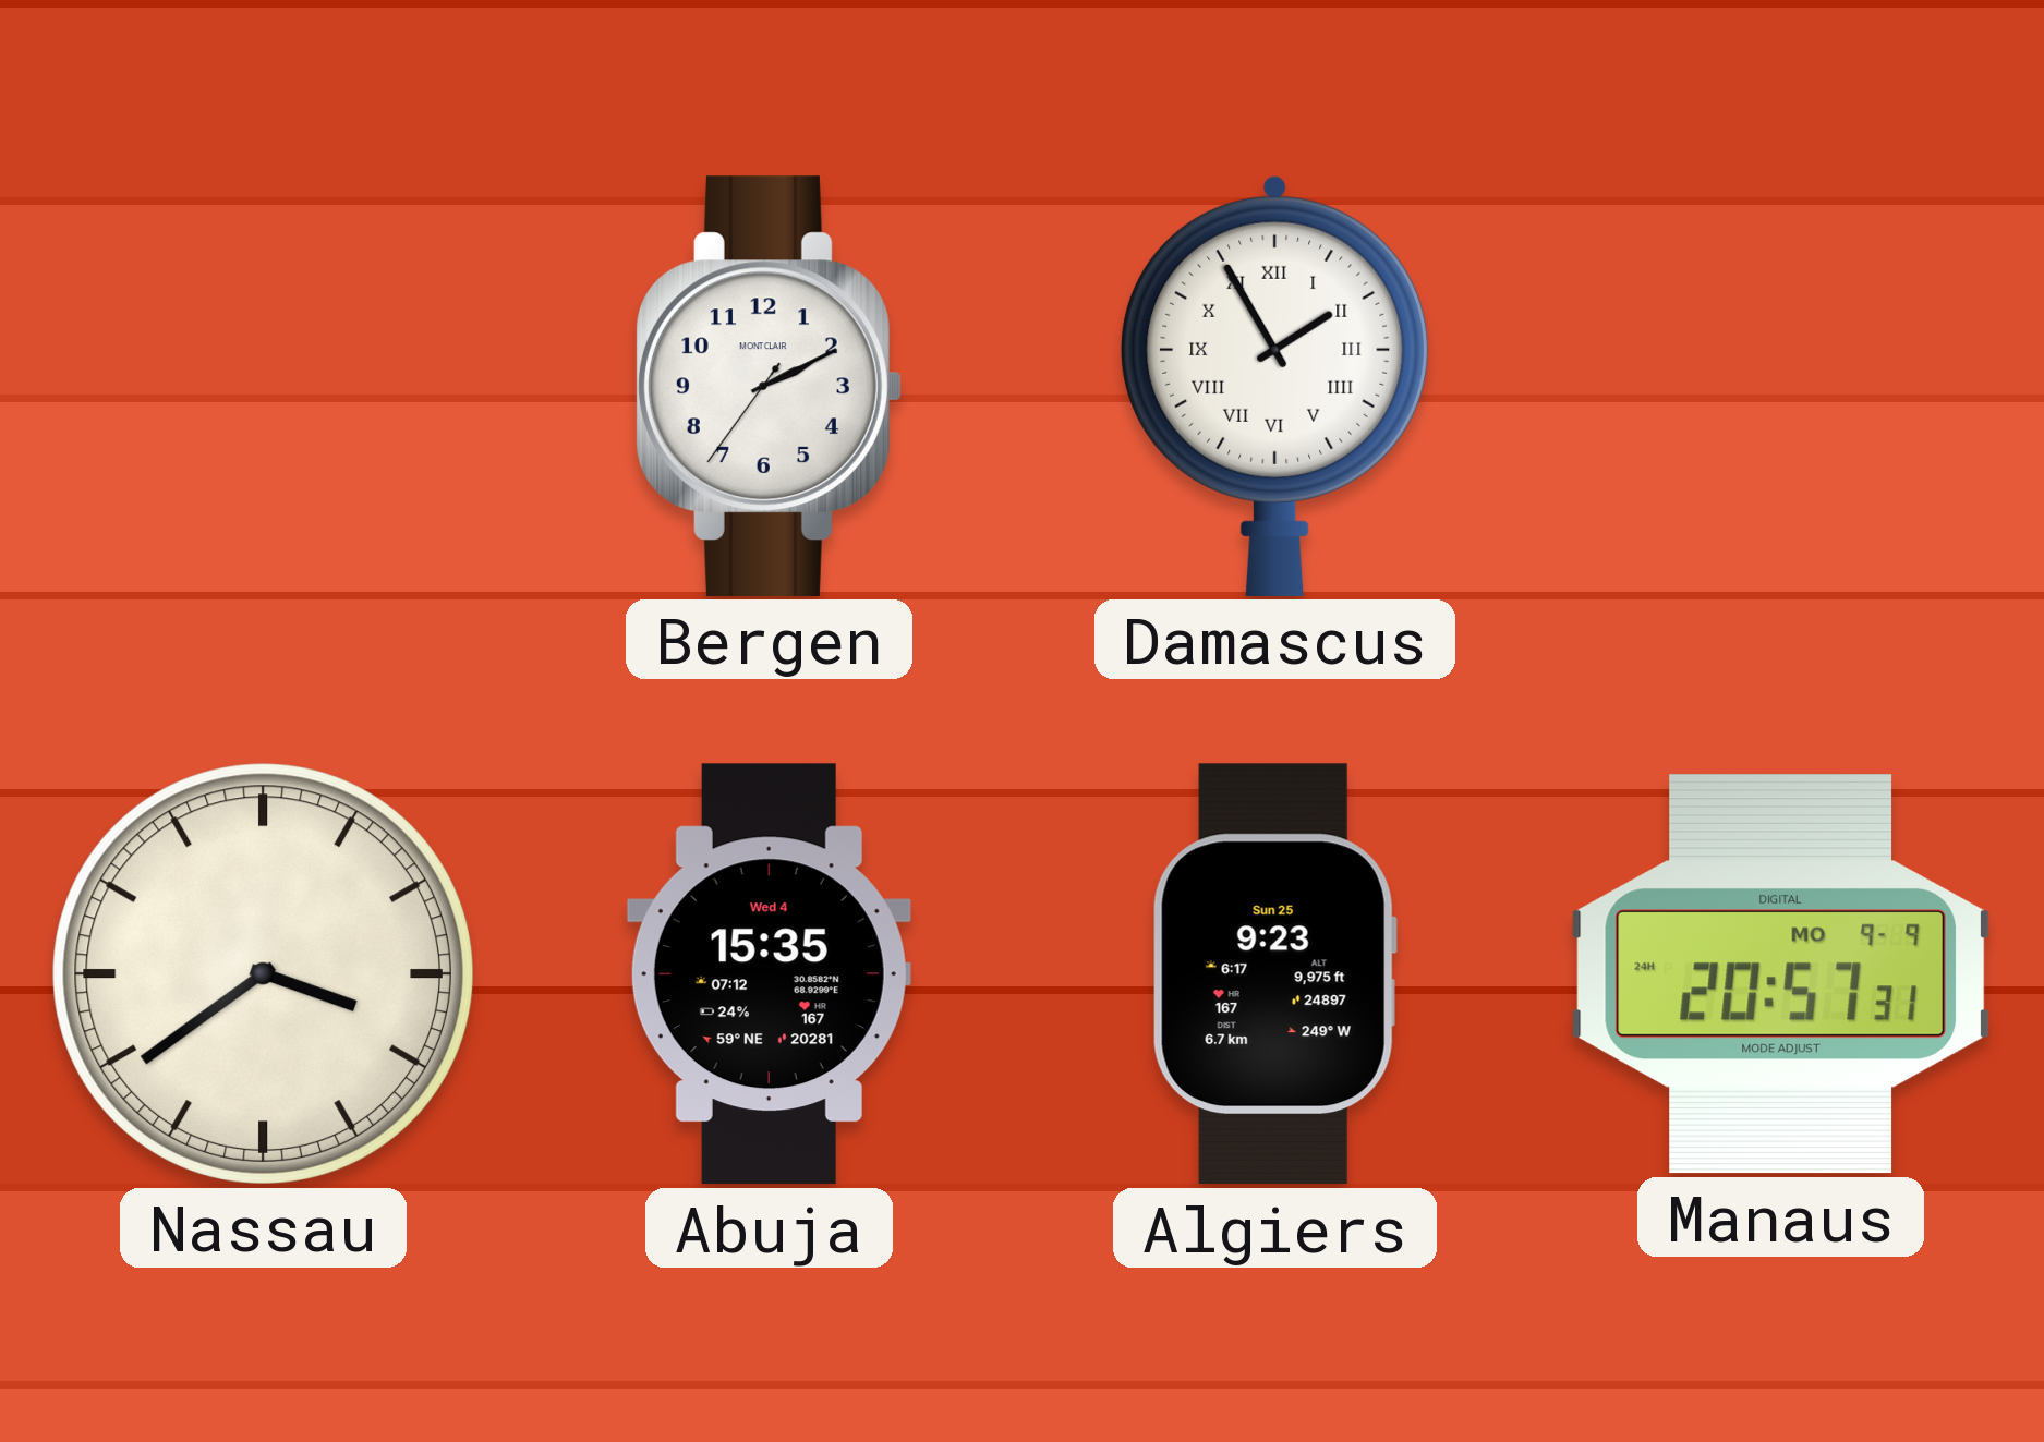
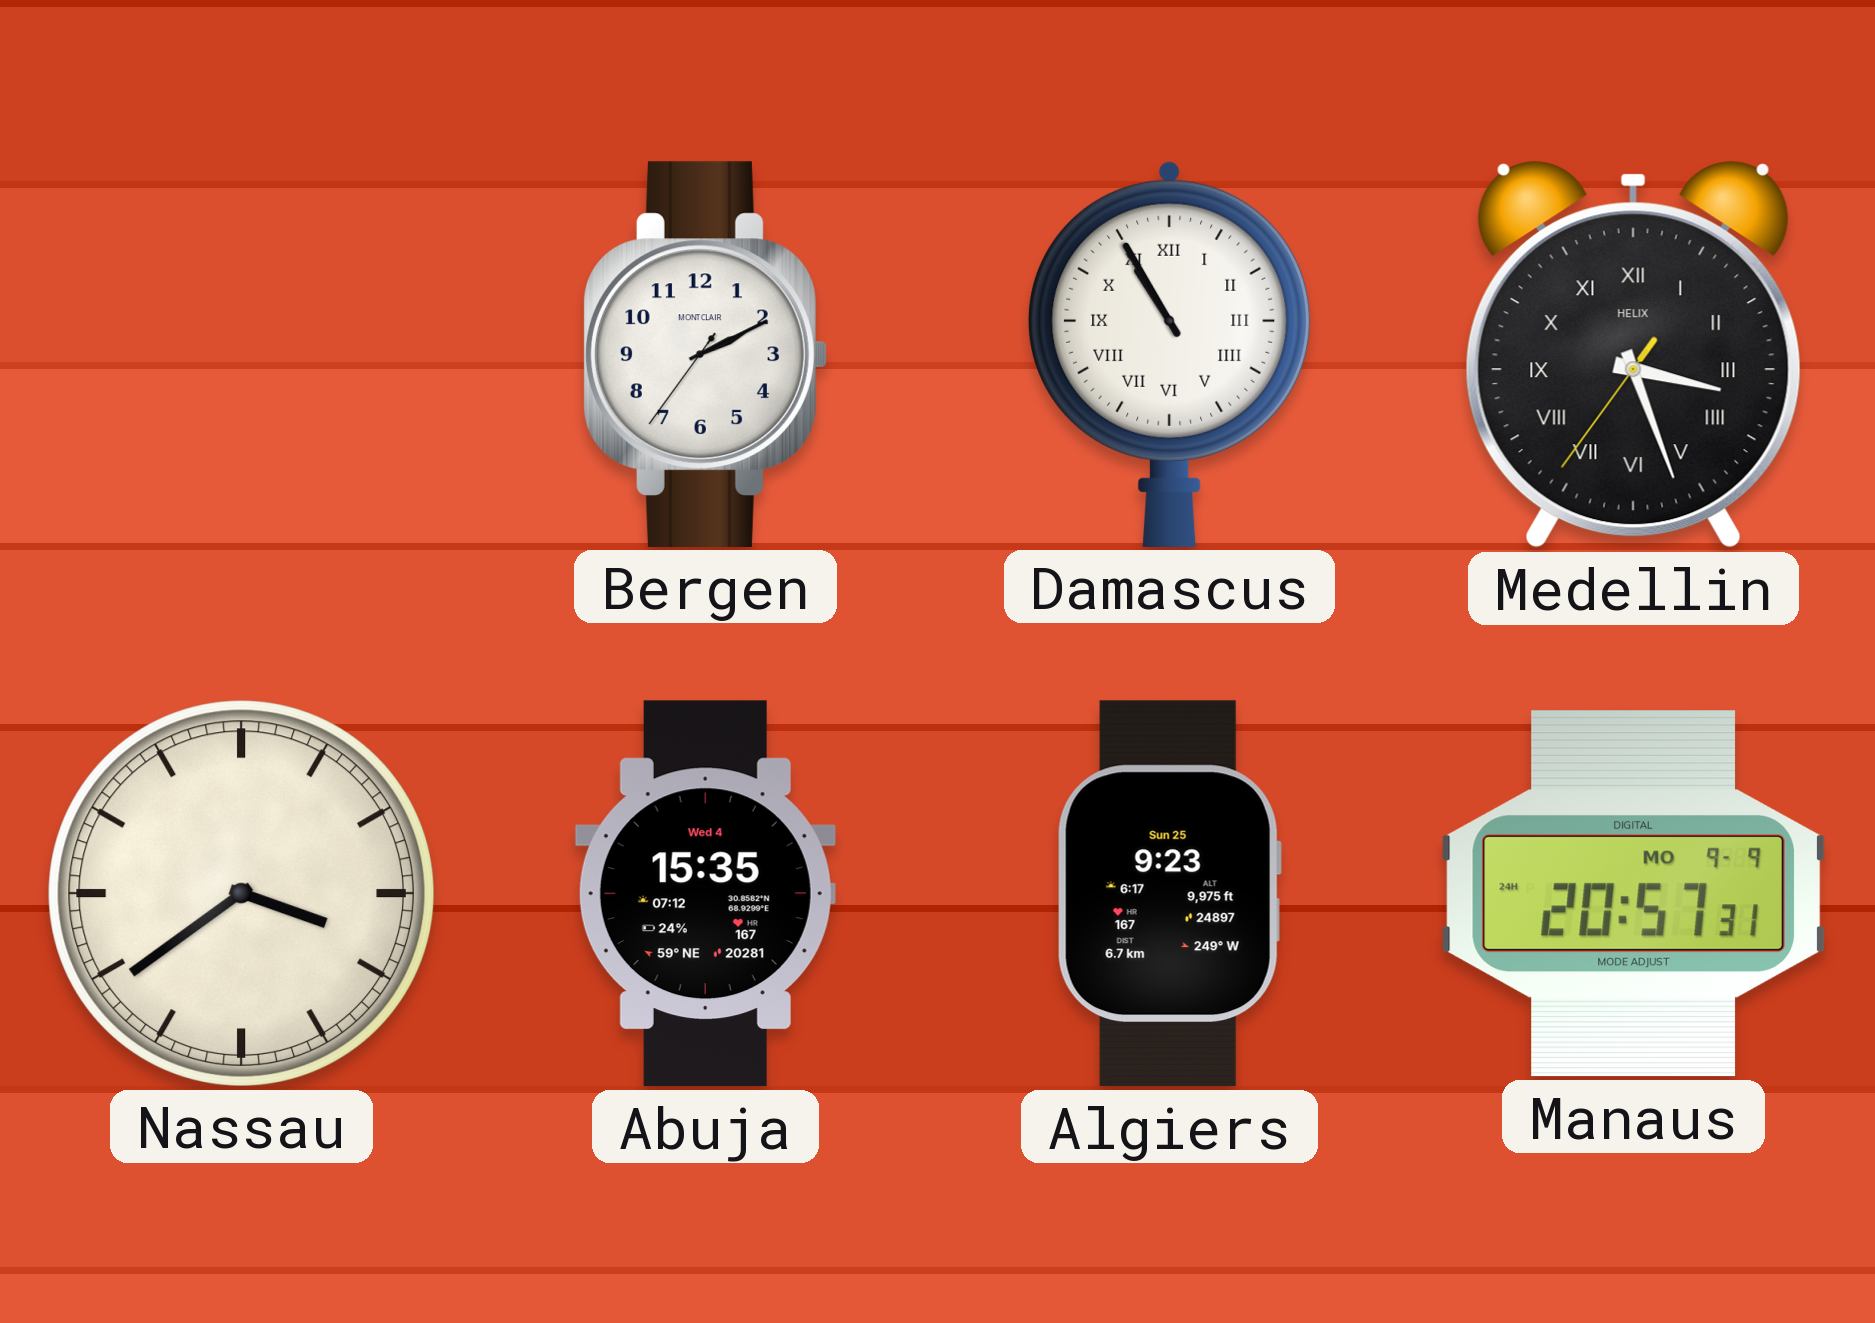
Damascus: 1:55 -> 10:55
Medellin: none -> 3:26
